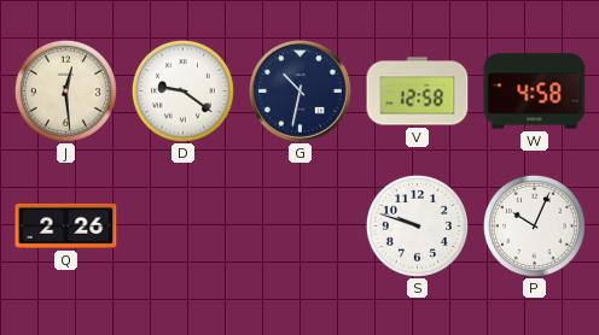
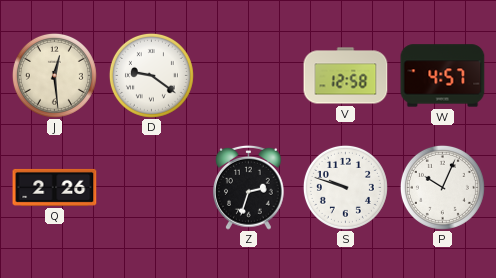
G: 10:32 -> none
W: 4:58 -> 4:57
Z: none -> 2:33
